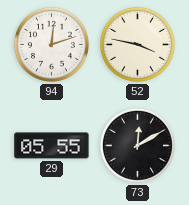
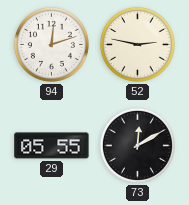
52: 3:47 -> 2:47
